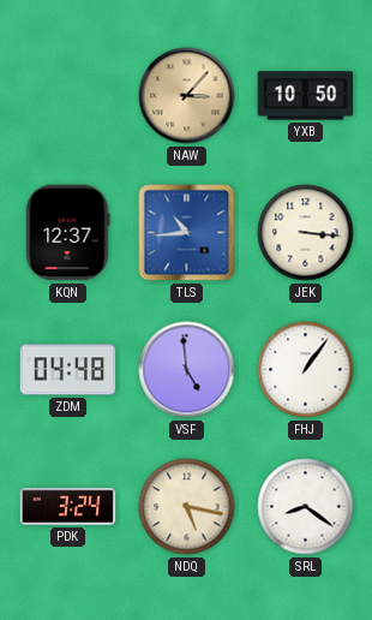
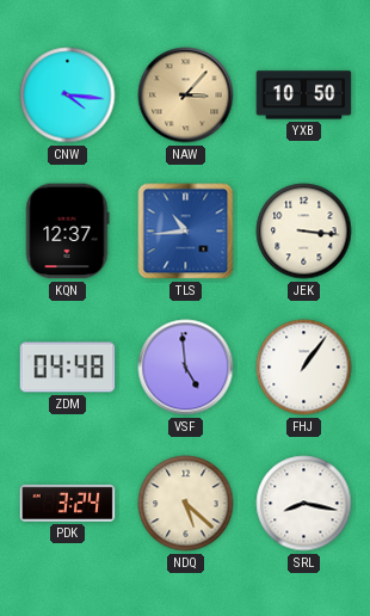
CNW: none -> 4:16
NDQ: 5:17 -> 5:22
SRL: 8:21 -> 8:17
